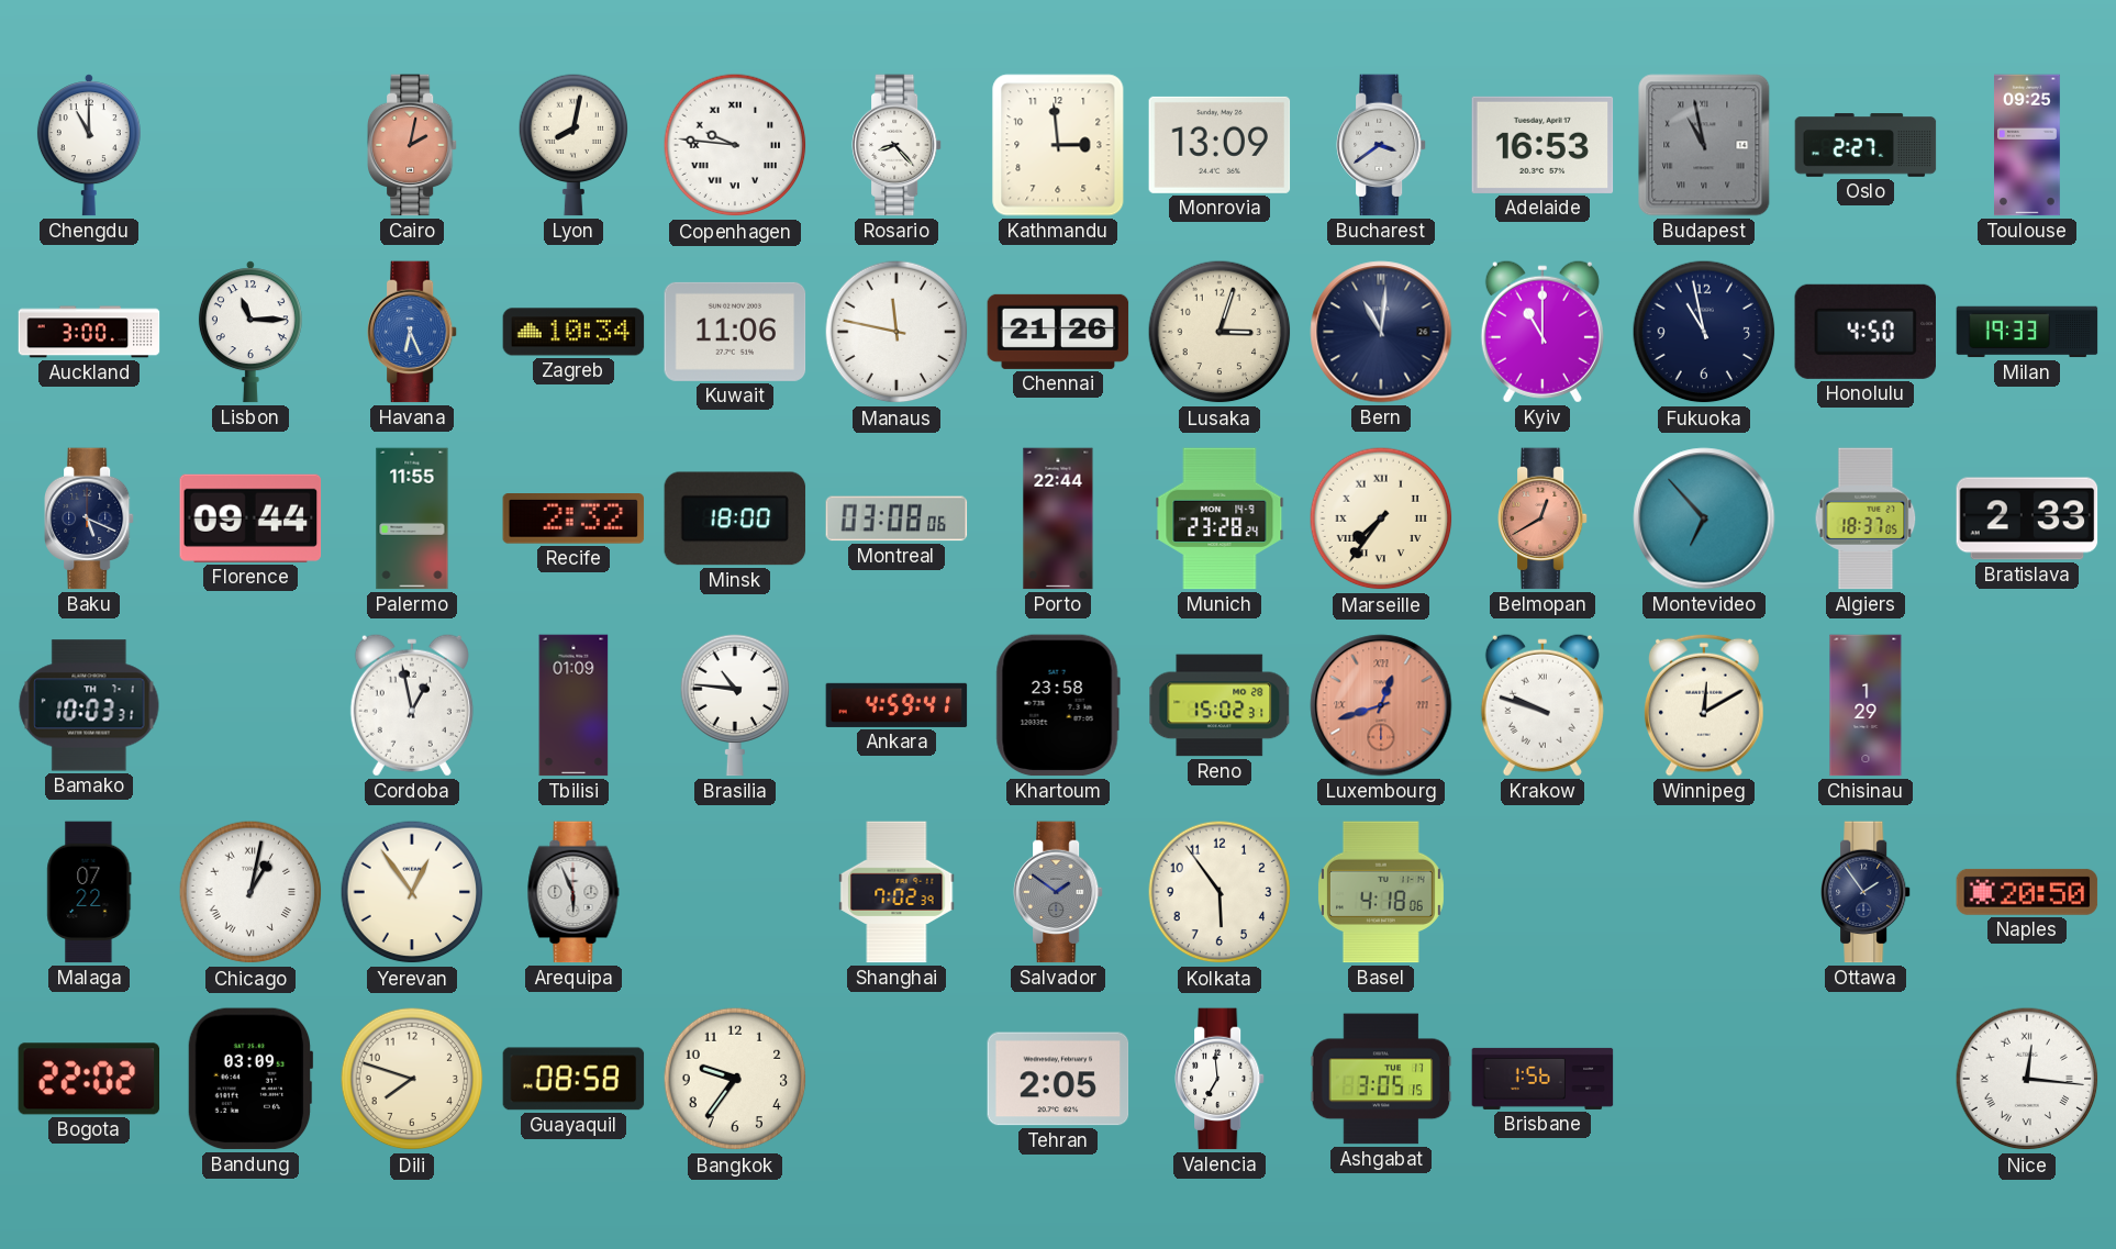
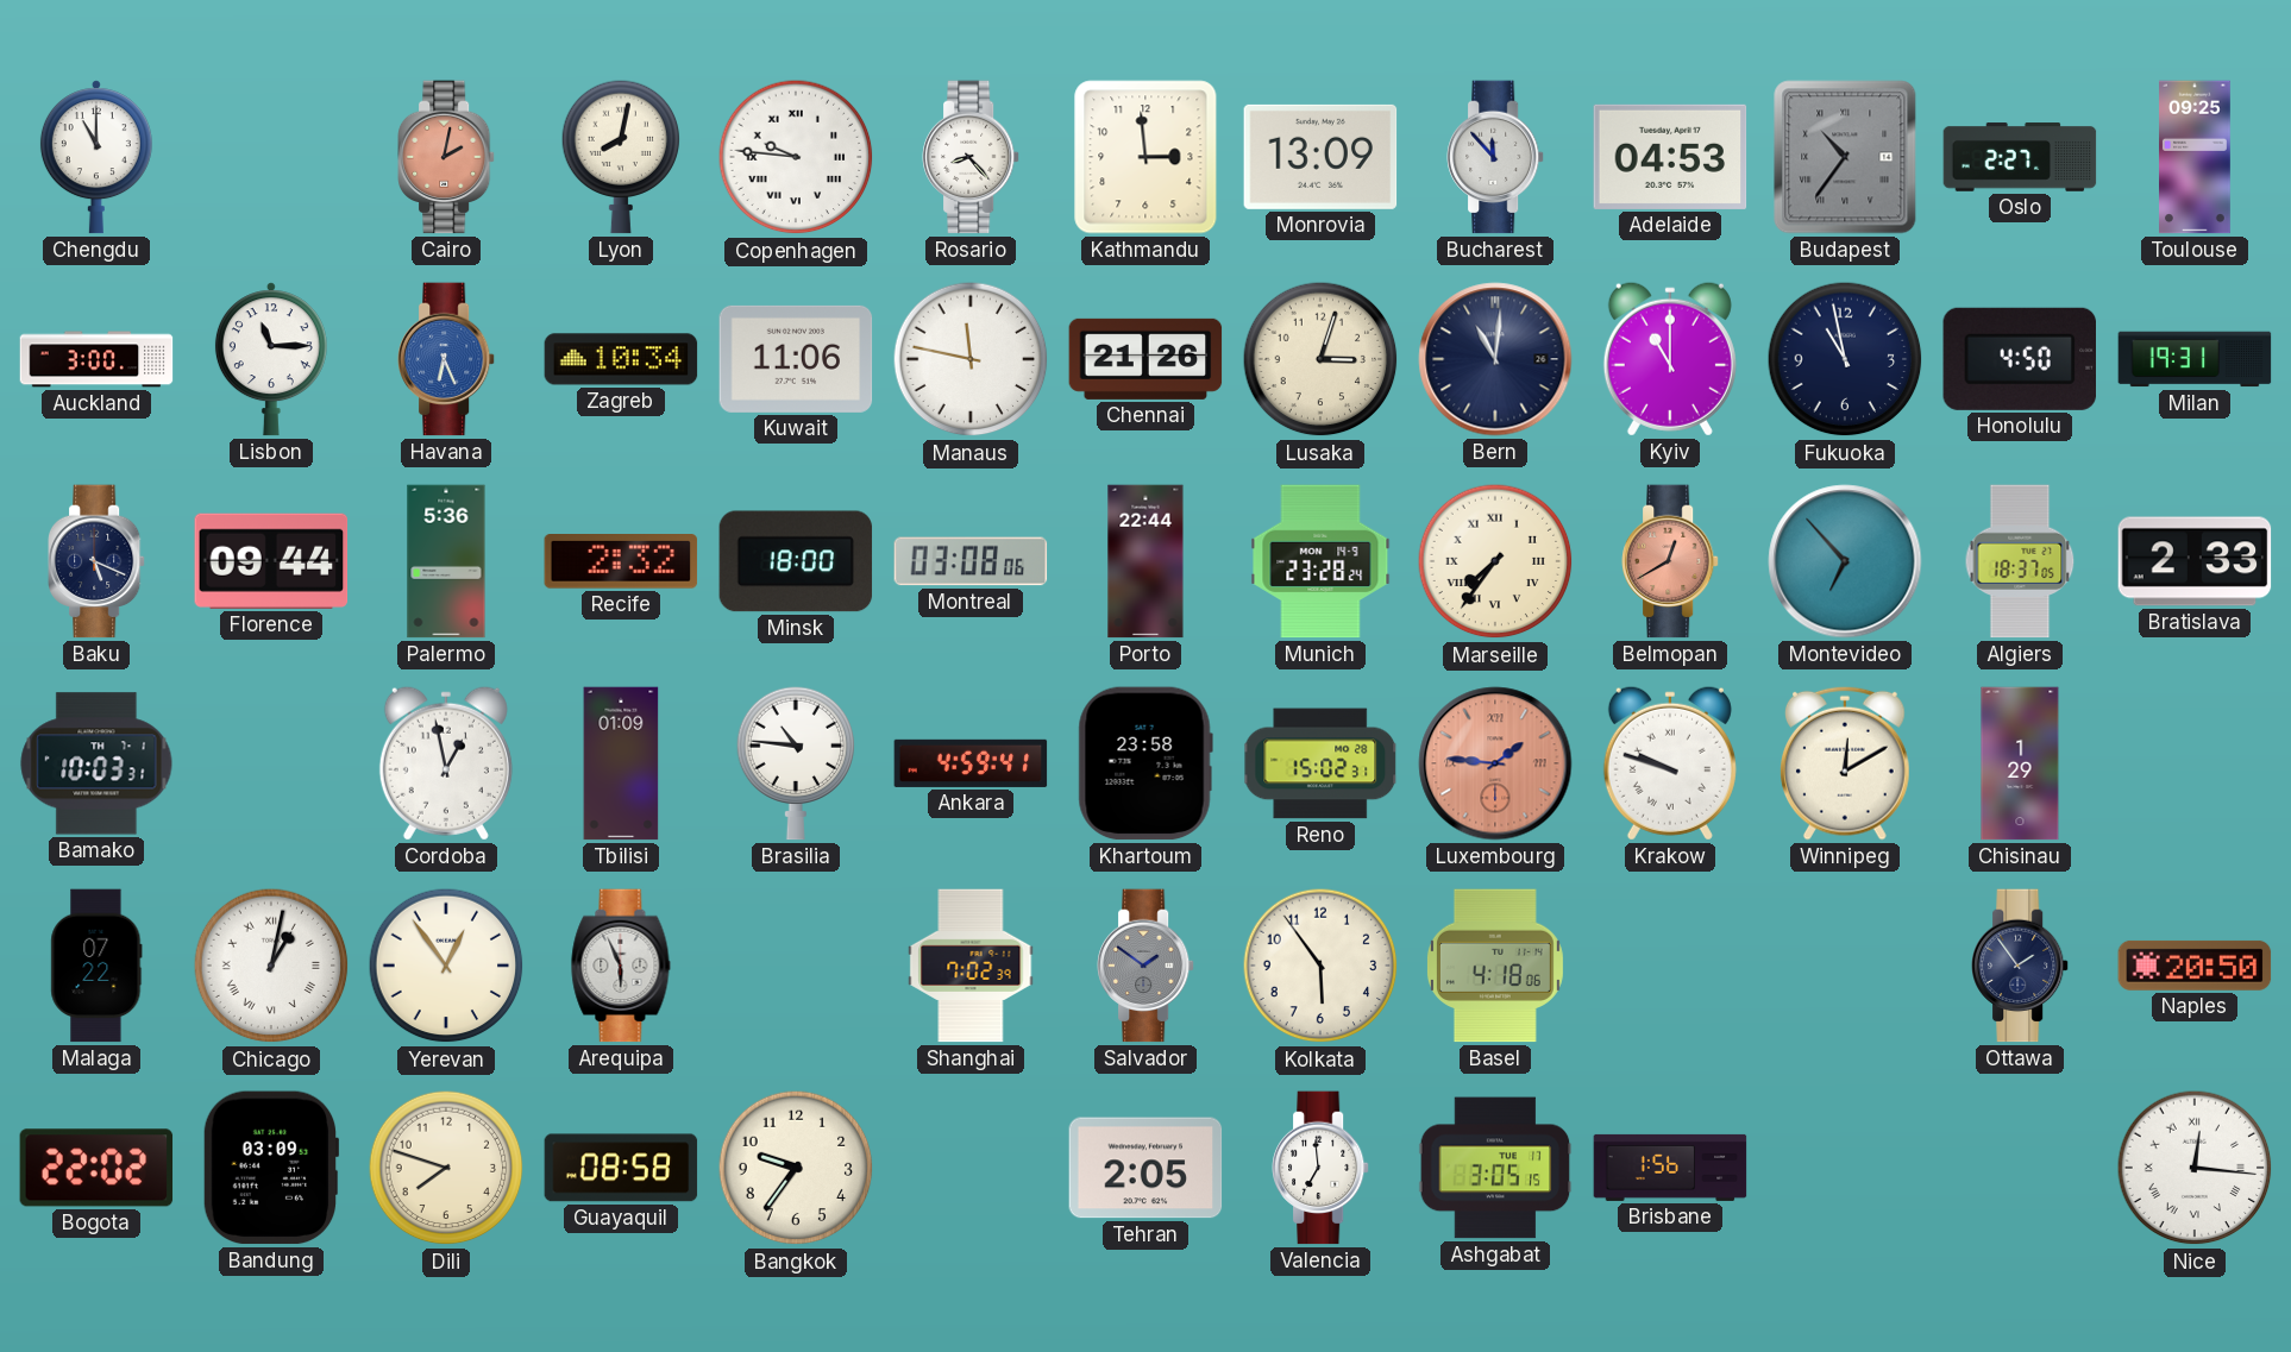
Bucharest: 3:39 -> 11:53
Adelaide: 16:53 -> 04:53
Budapest: 10:58 -> 10:36
Milan: 19:33 -> 19:31
Palermo: 11:55 -> 5:36
Luxembourg: 12:42 -> 1:46
